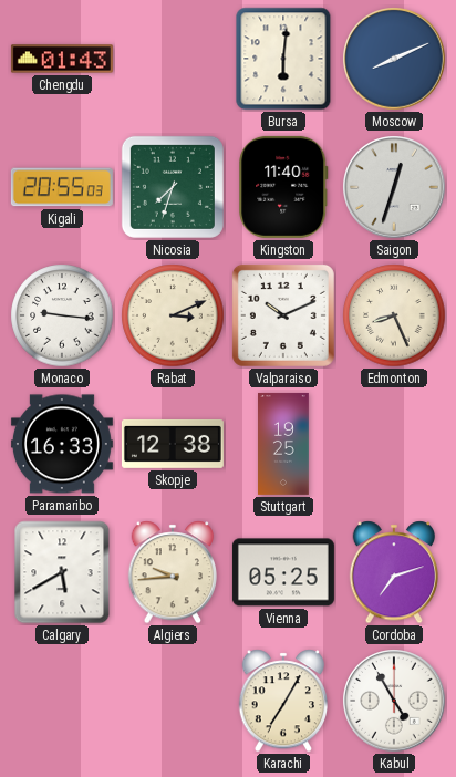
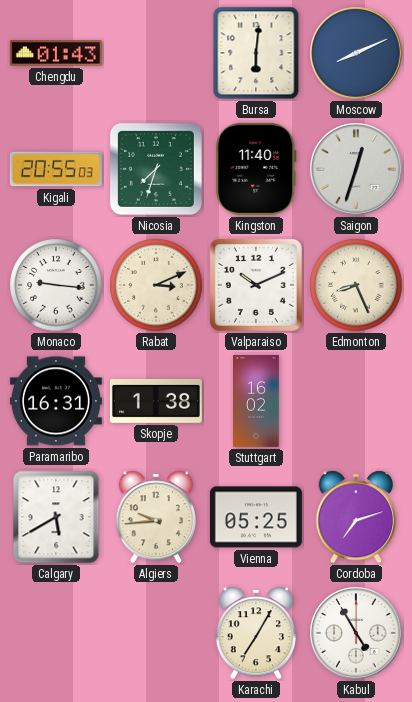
Paramaribo: 16:33 -> 16:31
Skopje: 12:38 -> 1:38
Stuttgart: 19:25 -> 16:02
